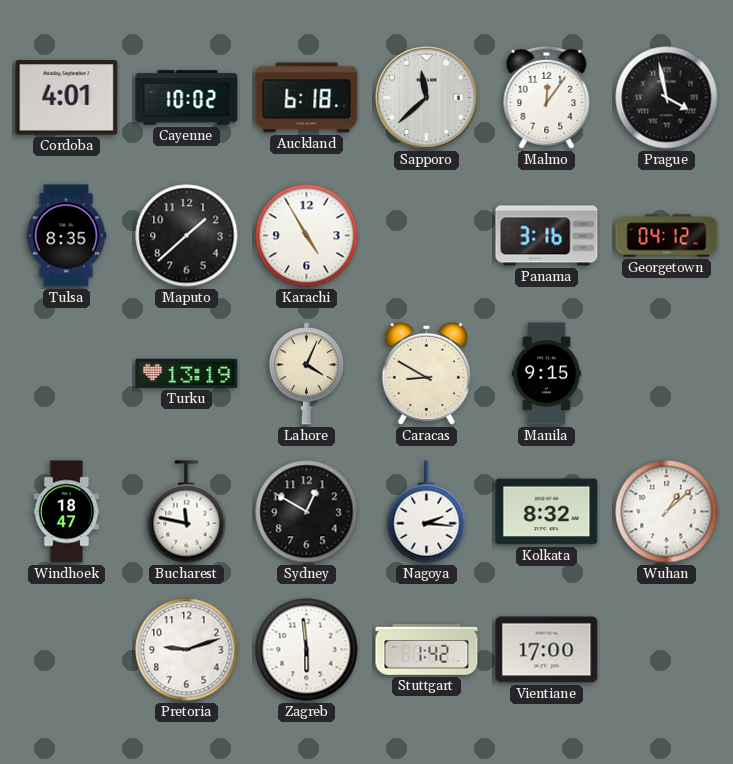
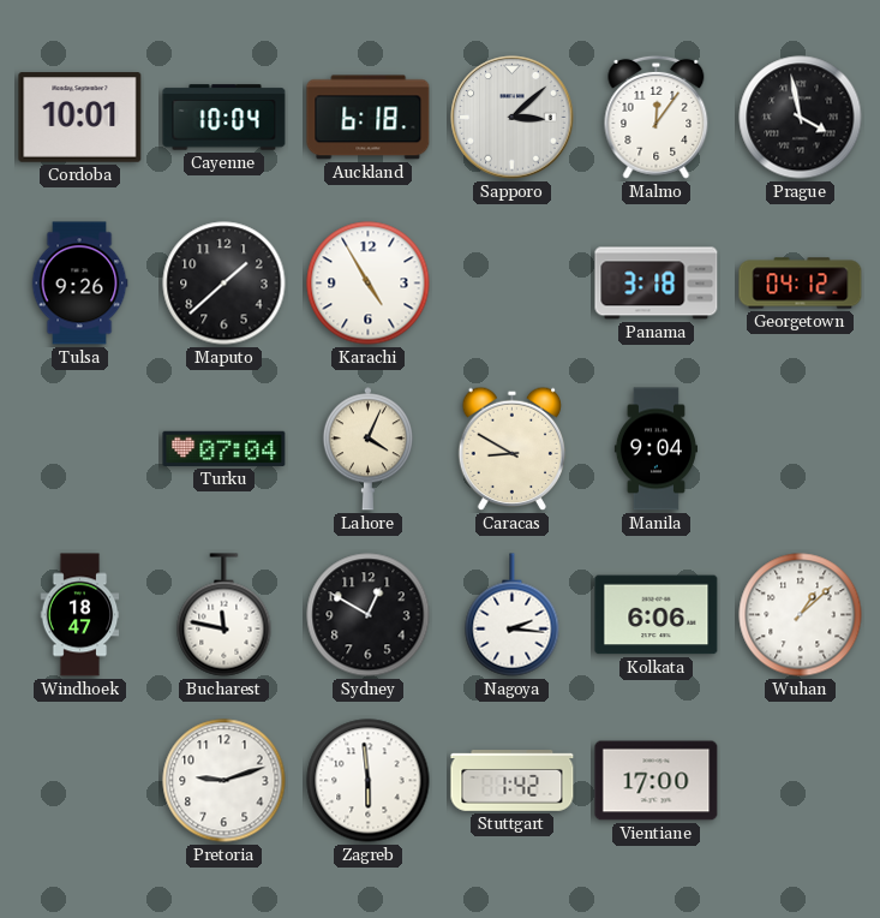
Cordoba: 4:01 -> 10:01
Cayenne: 10:02 -> 10:04
Sapporo: 11:38 -> 3:08
Tulsa: 8:35 -> 9:26
Panama: 3:16 -> 3:18
Turku: 13:19 -> 07:04
Manila: 9:15 -> 9:04
Kolkata: 8:32 -> 6:06
